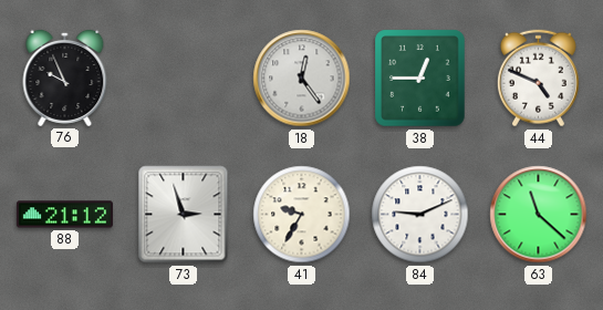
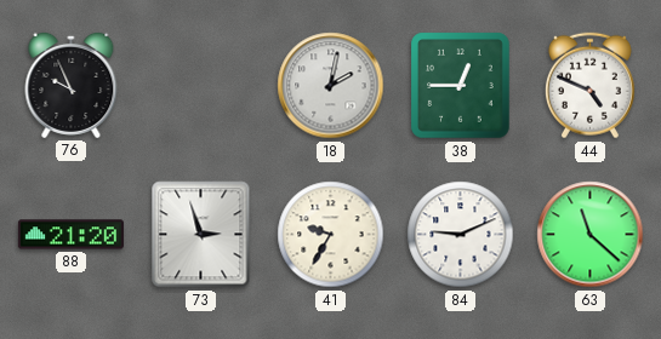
18: 12:24 -> 2:02
88: 21:12 -> 21:20
